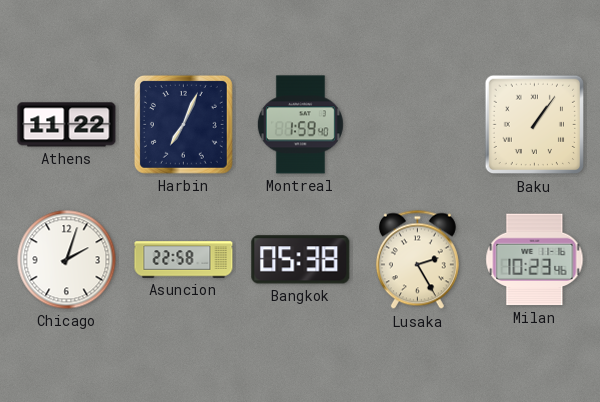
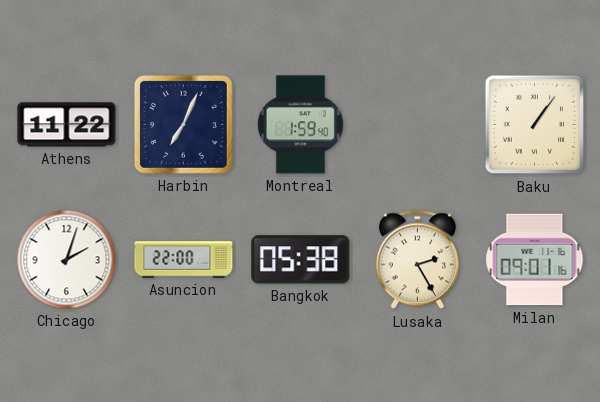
Asuncion: 22:58 -> 22:00
Milan: 10:23 -> 09:01
